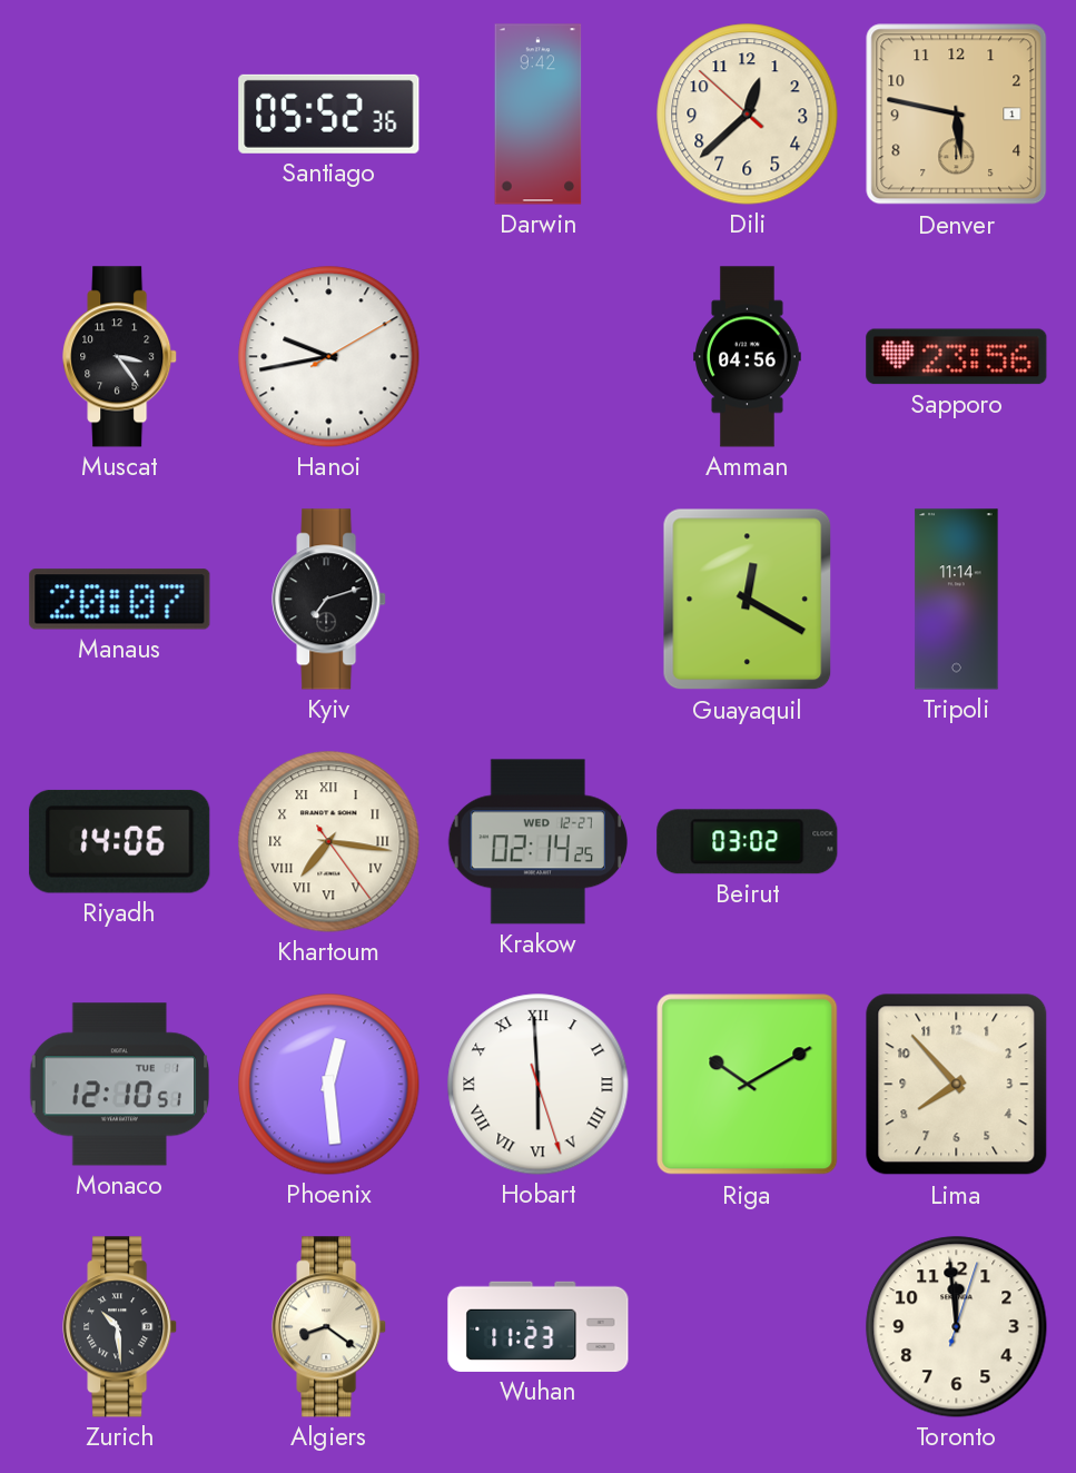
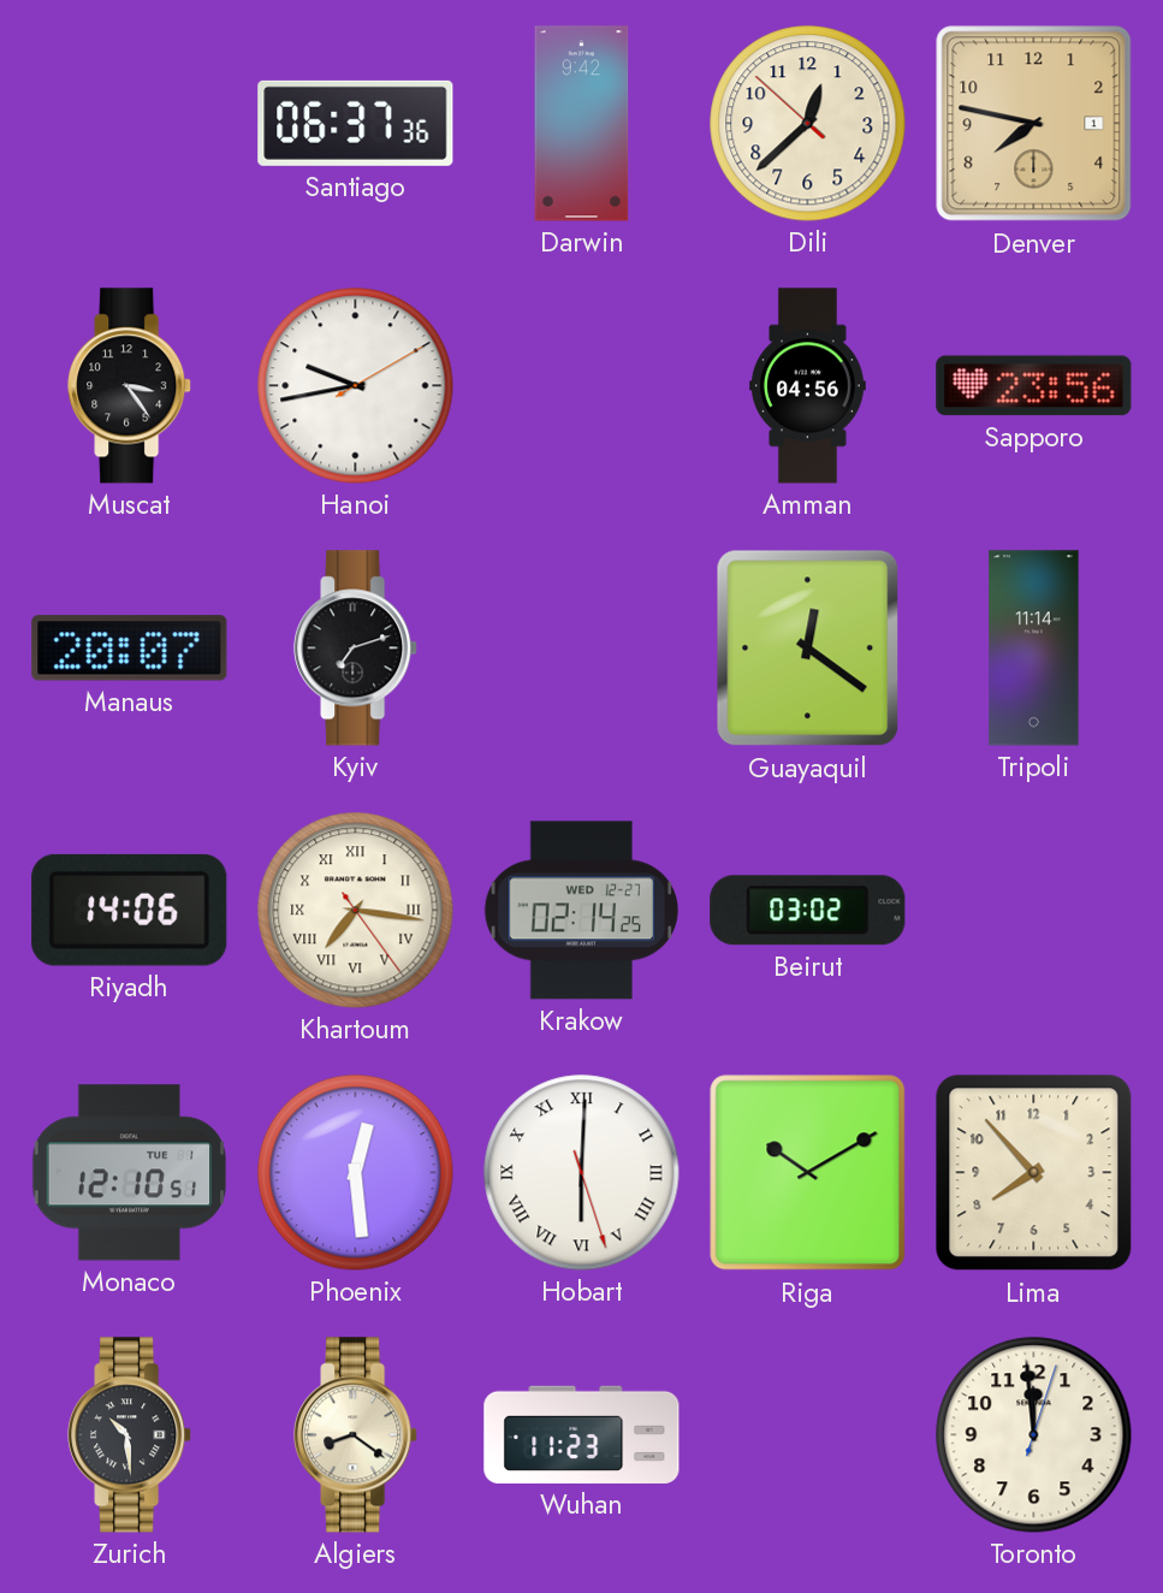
Santiago: 05:52 -> 06:37
Denver: 5:47 -> 7:47
Guayaquil: 12:20 -> 12:21
Hobart: 5:59 -> 6:00
